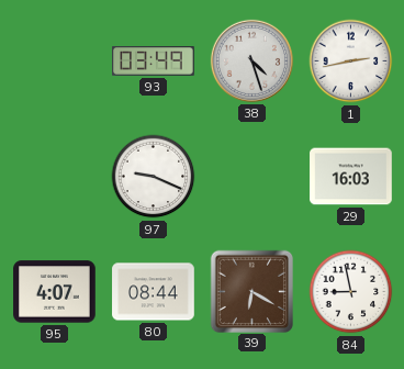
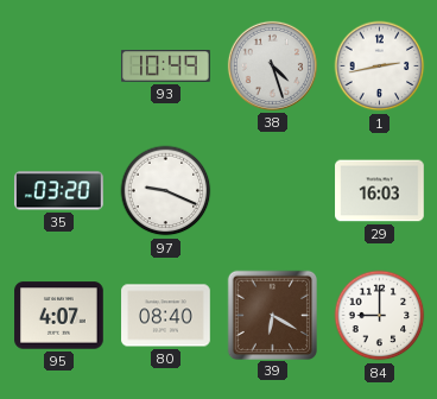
93: 03:49 -> 10:49
35: none -> 03:20
80: 08:44 -> 08:40
84: 8:58 -> 9:00
